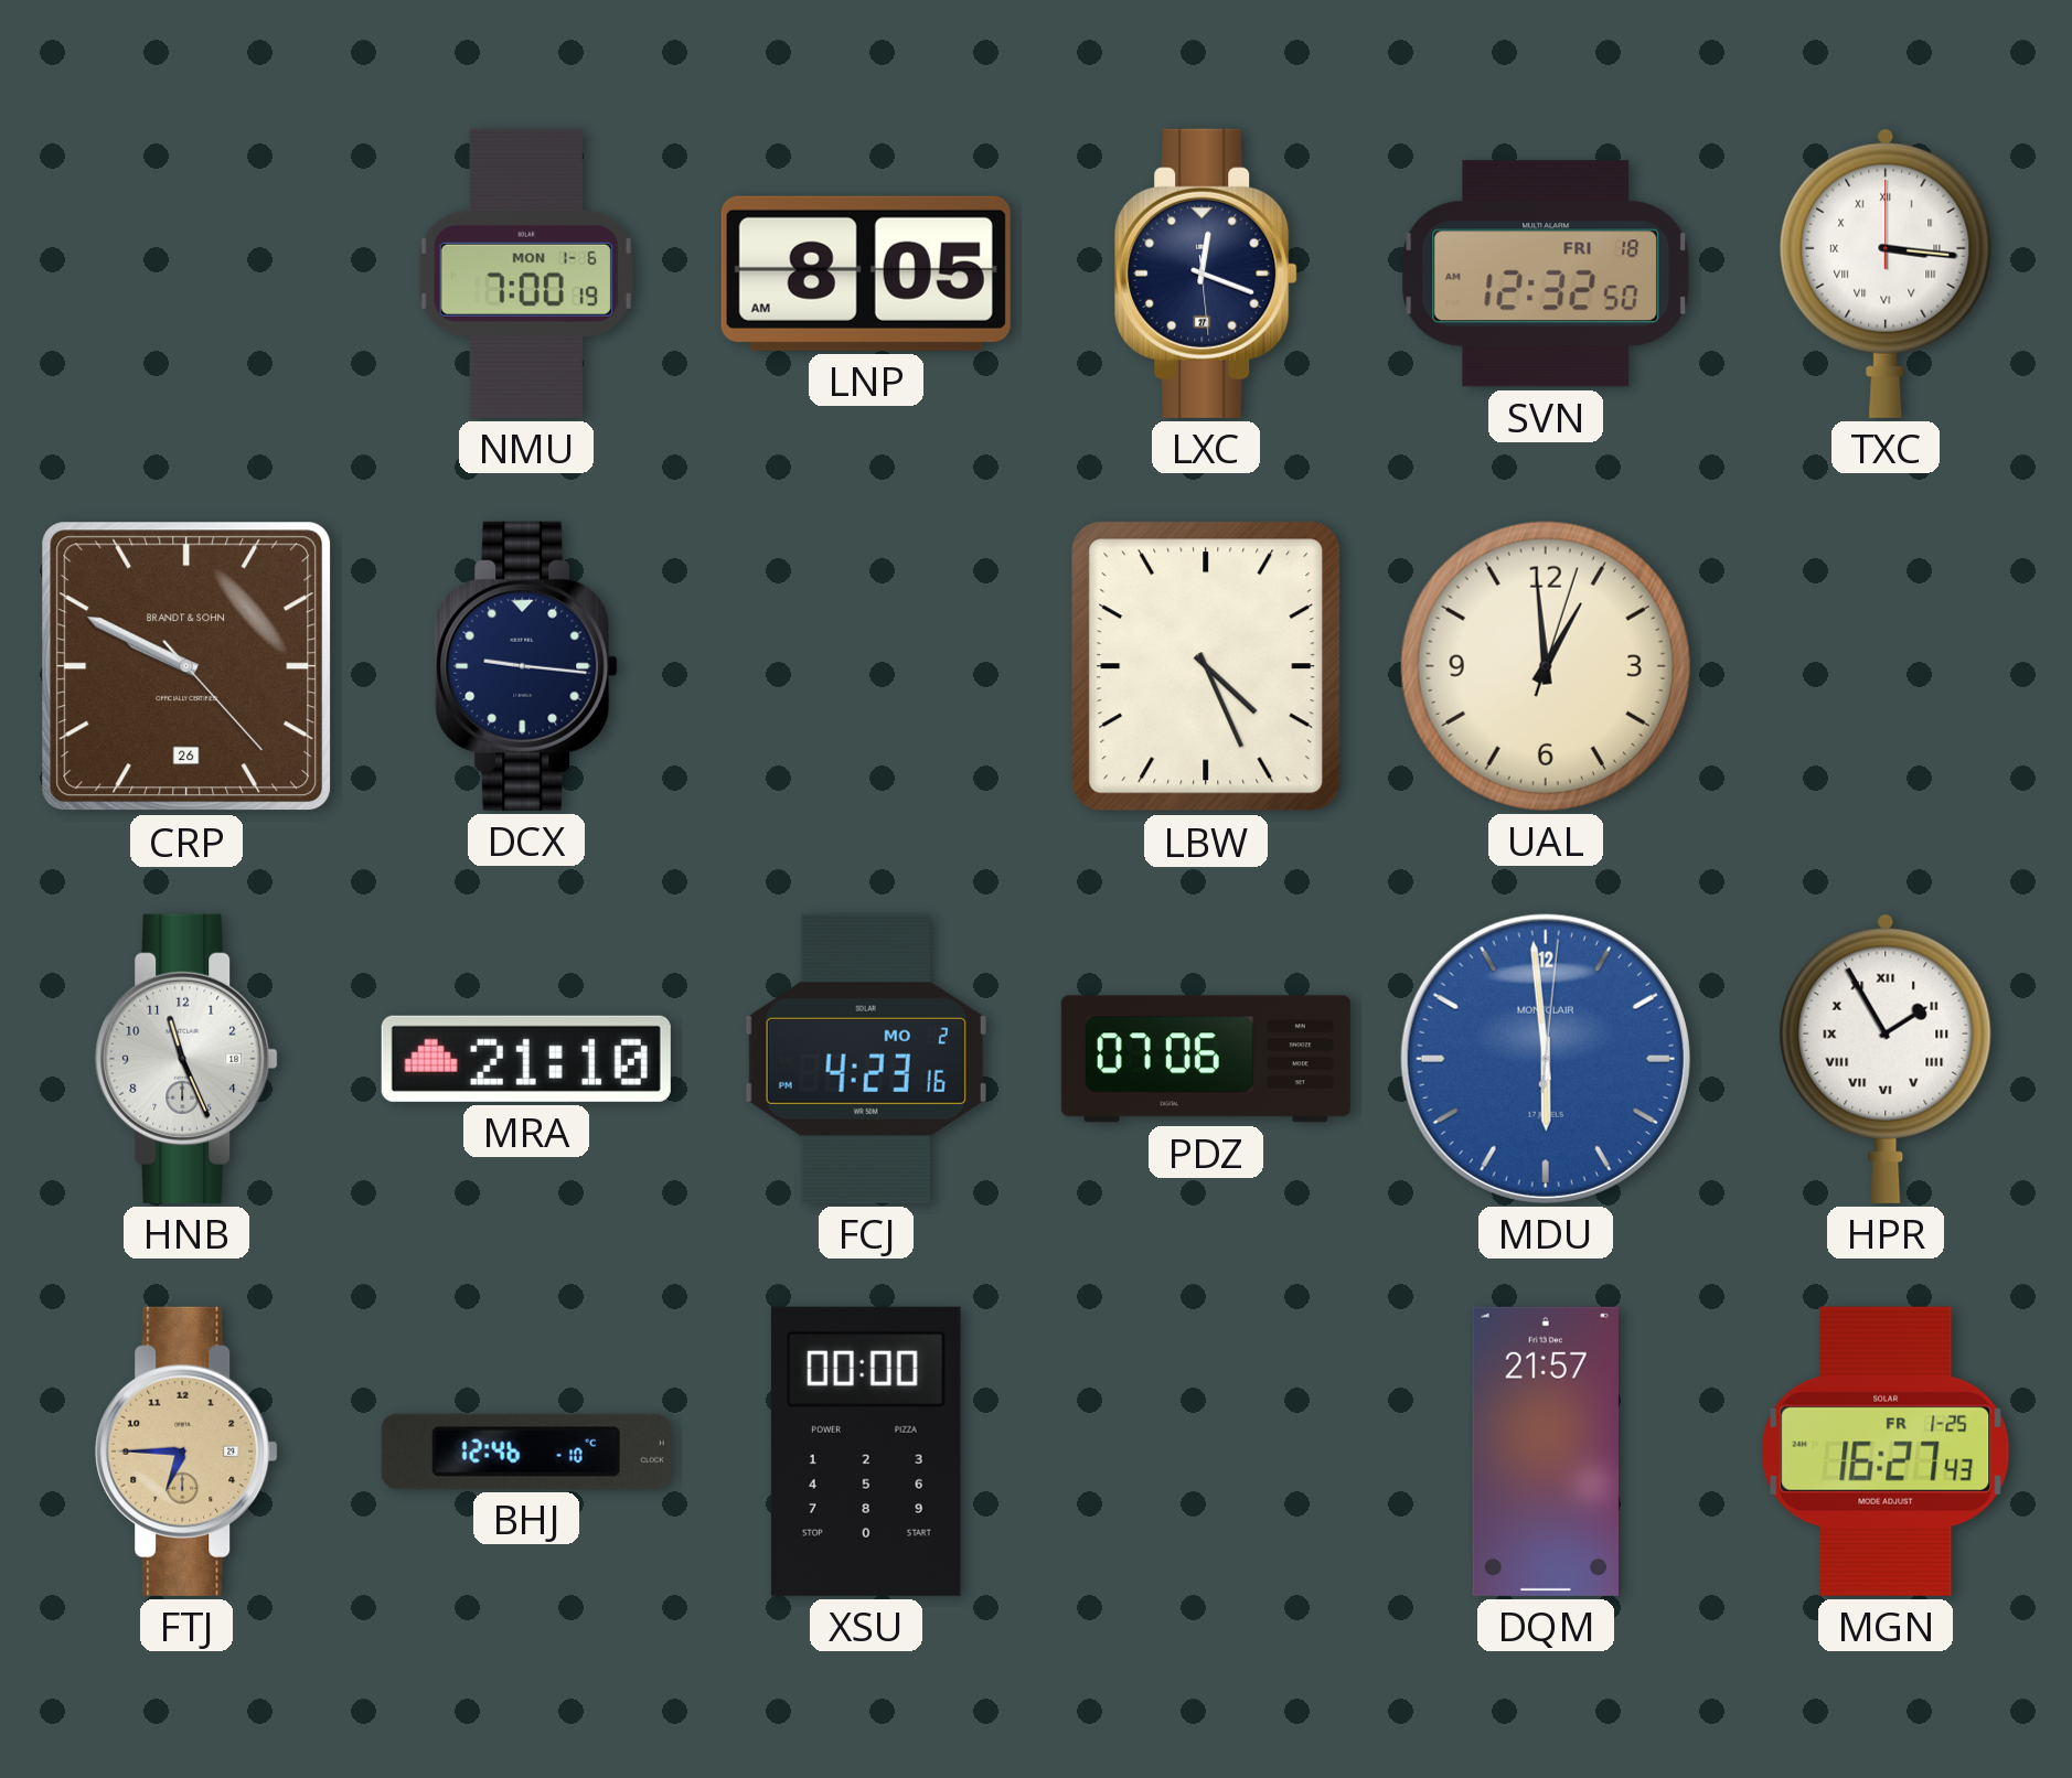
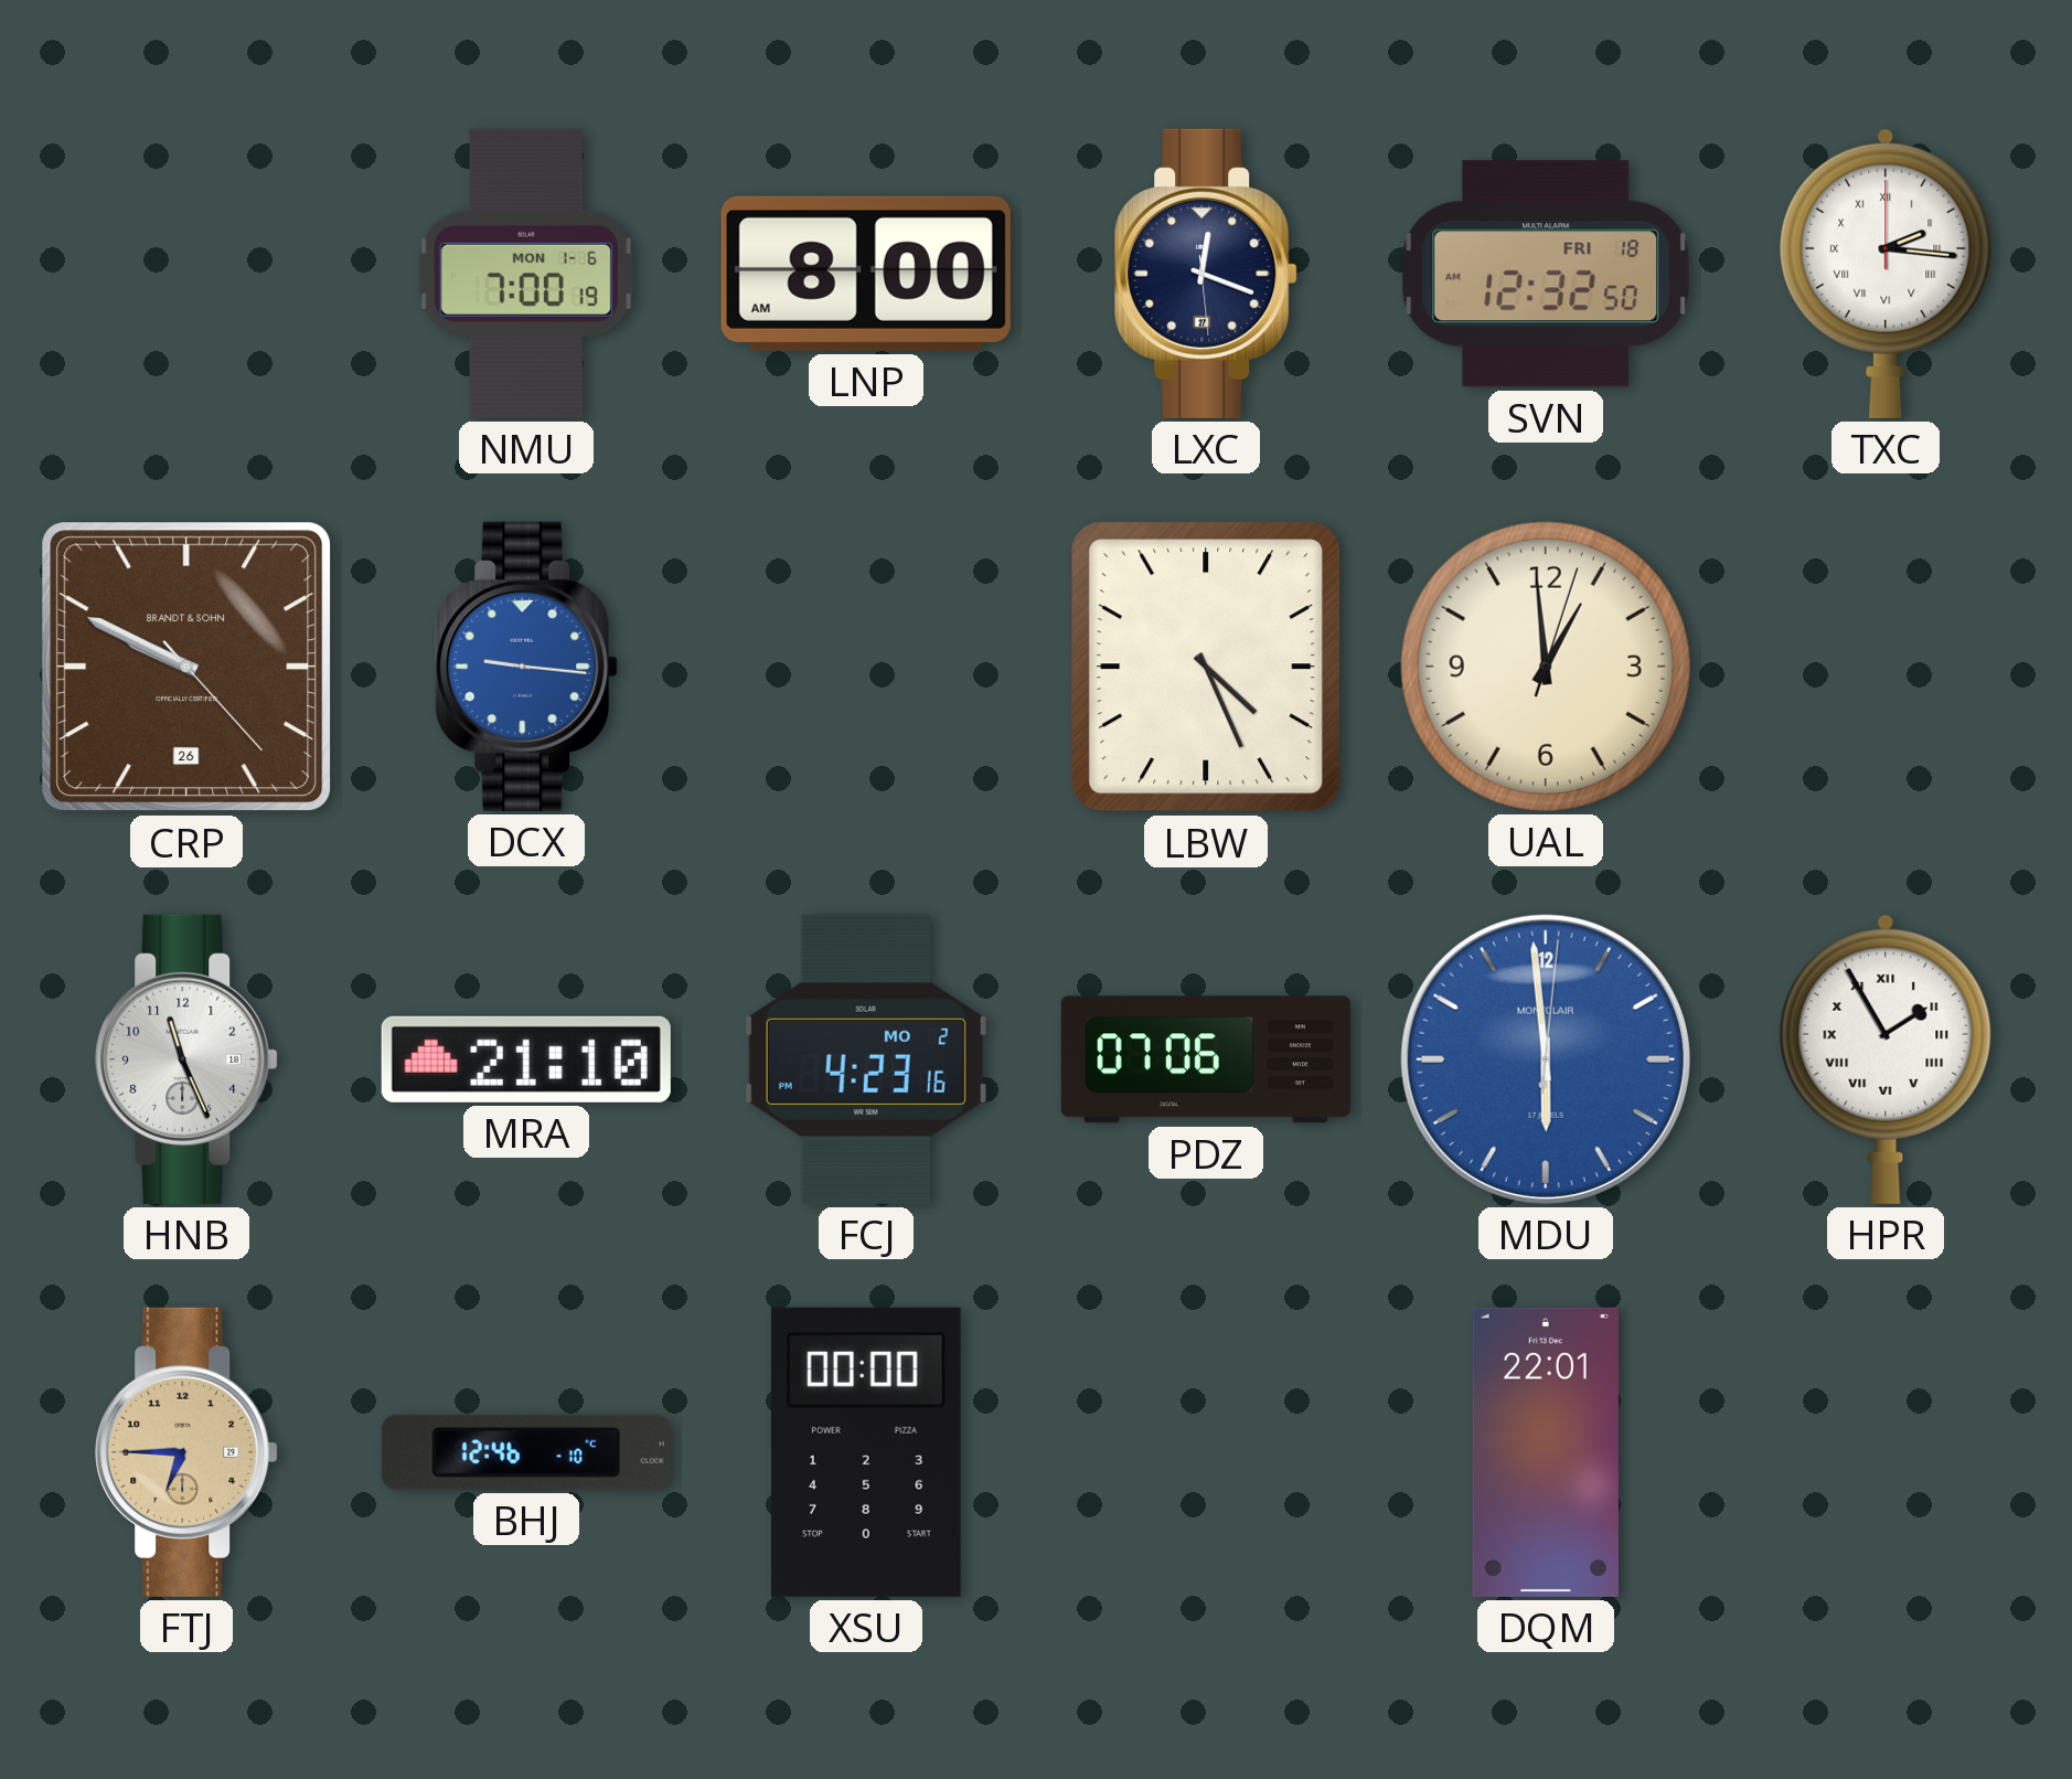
LNP: 8:05 -> 8:00
TXC: 3:16 -> 2:16
DCX dial: navy -> blue
DQM: 21:57 -> 22:01
MGN: 16:27 -> none
